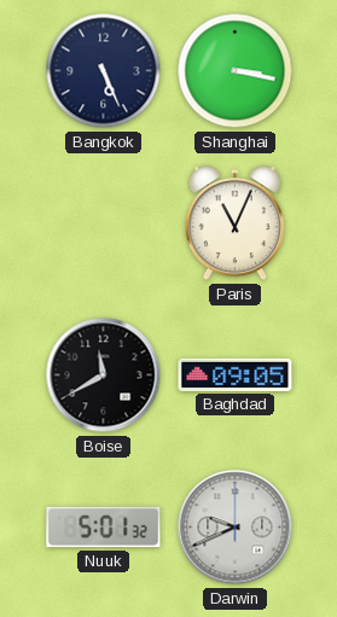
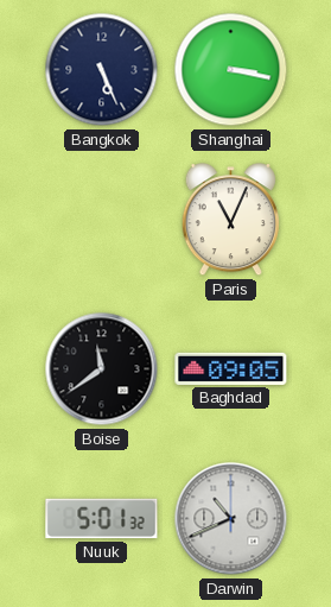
Boise: 11:40 -> 11:39
Darwin: 9:41 -> 10:41
